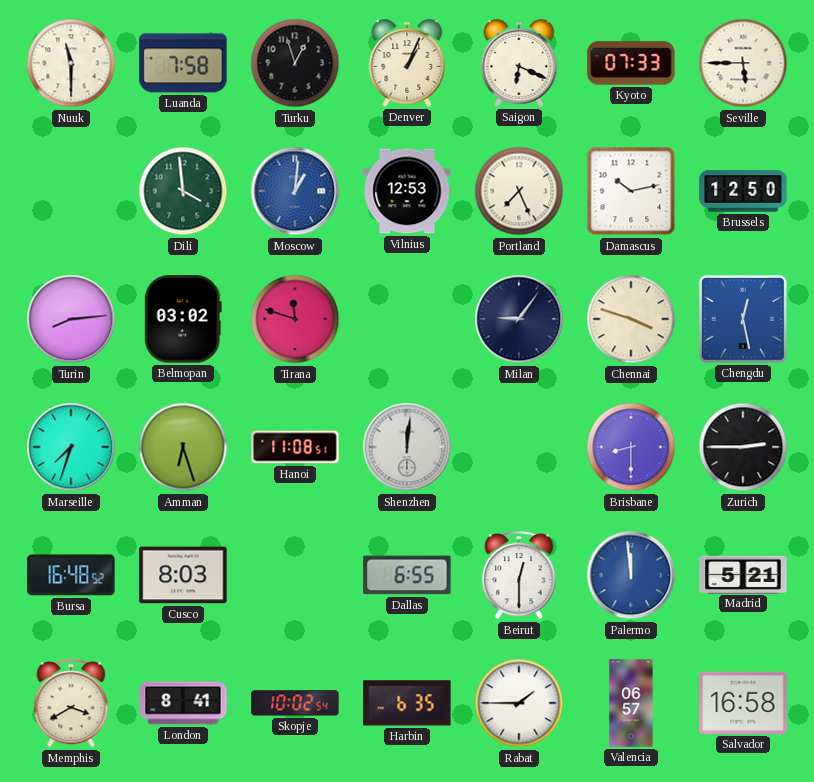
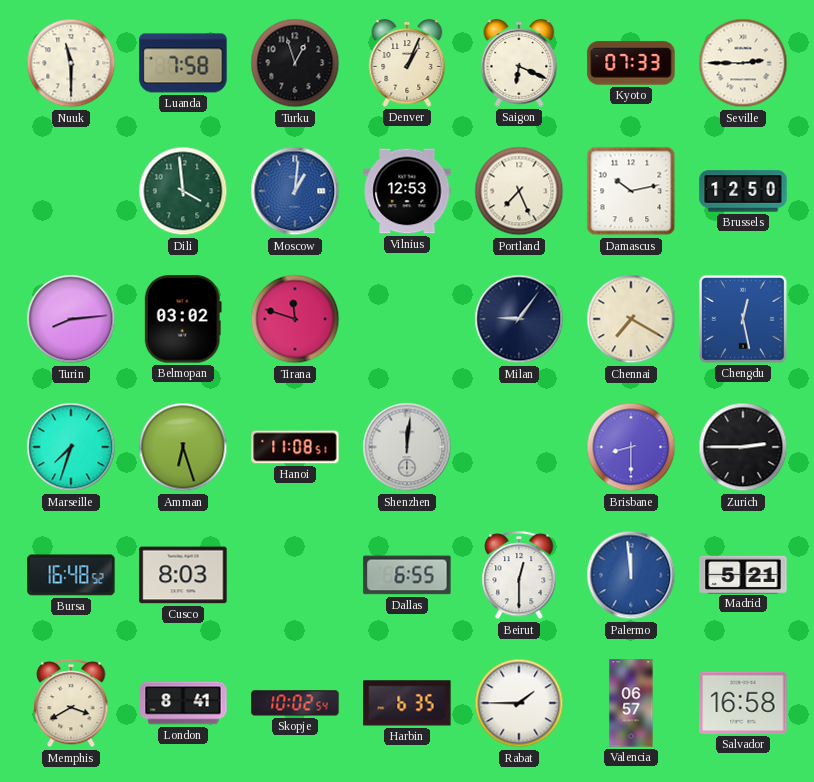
Seville: 5:45 -> 2:45
Chennai: 3:48 -> 7:20
